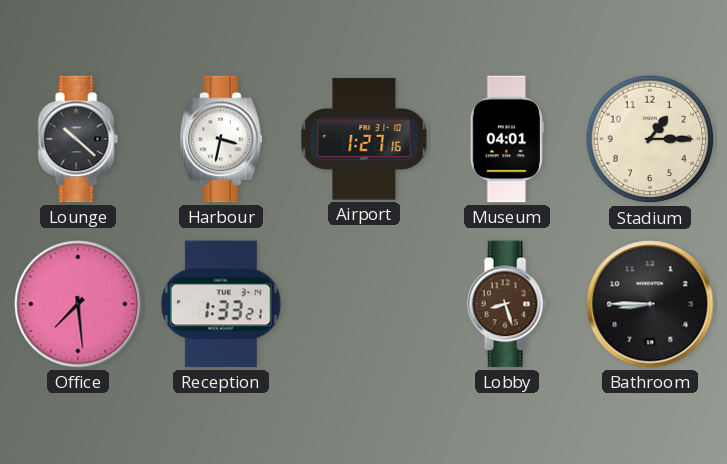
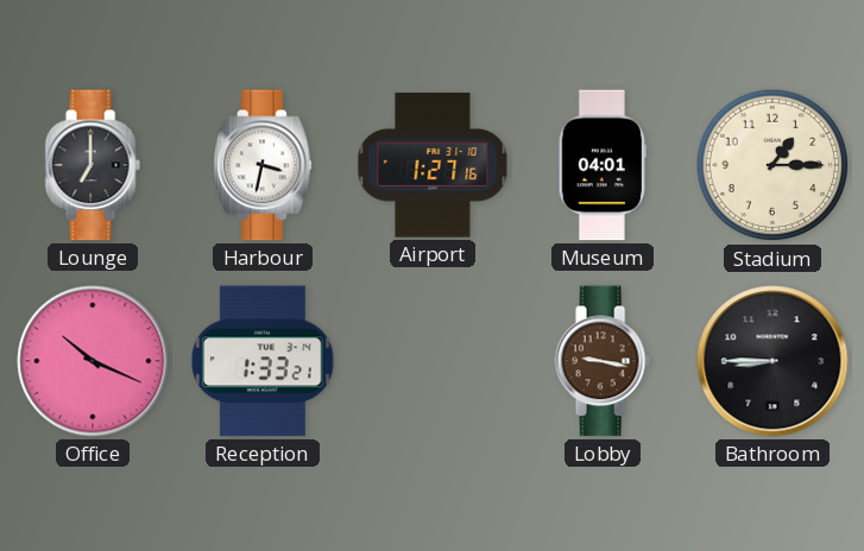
Lounge: 10:22 -> 7:00
Office: 7:29 -> 10:19
Lobby: 8:27 -> 9:17
